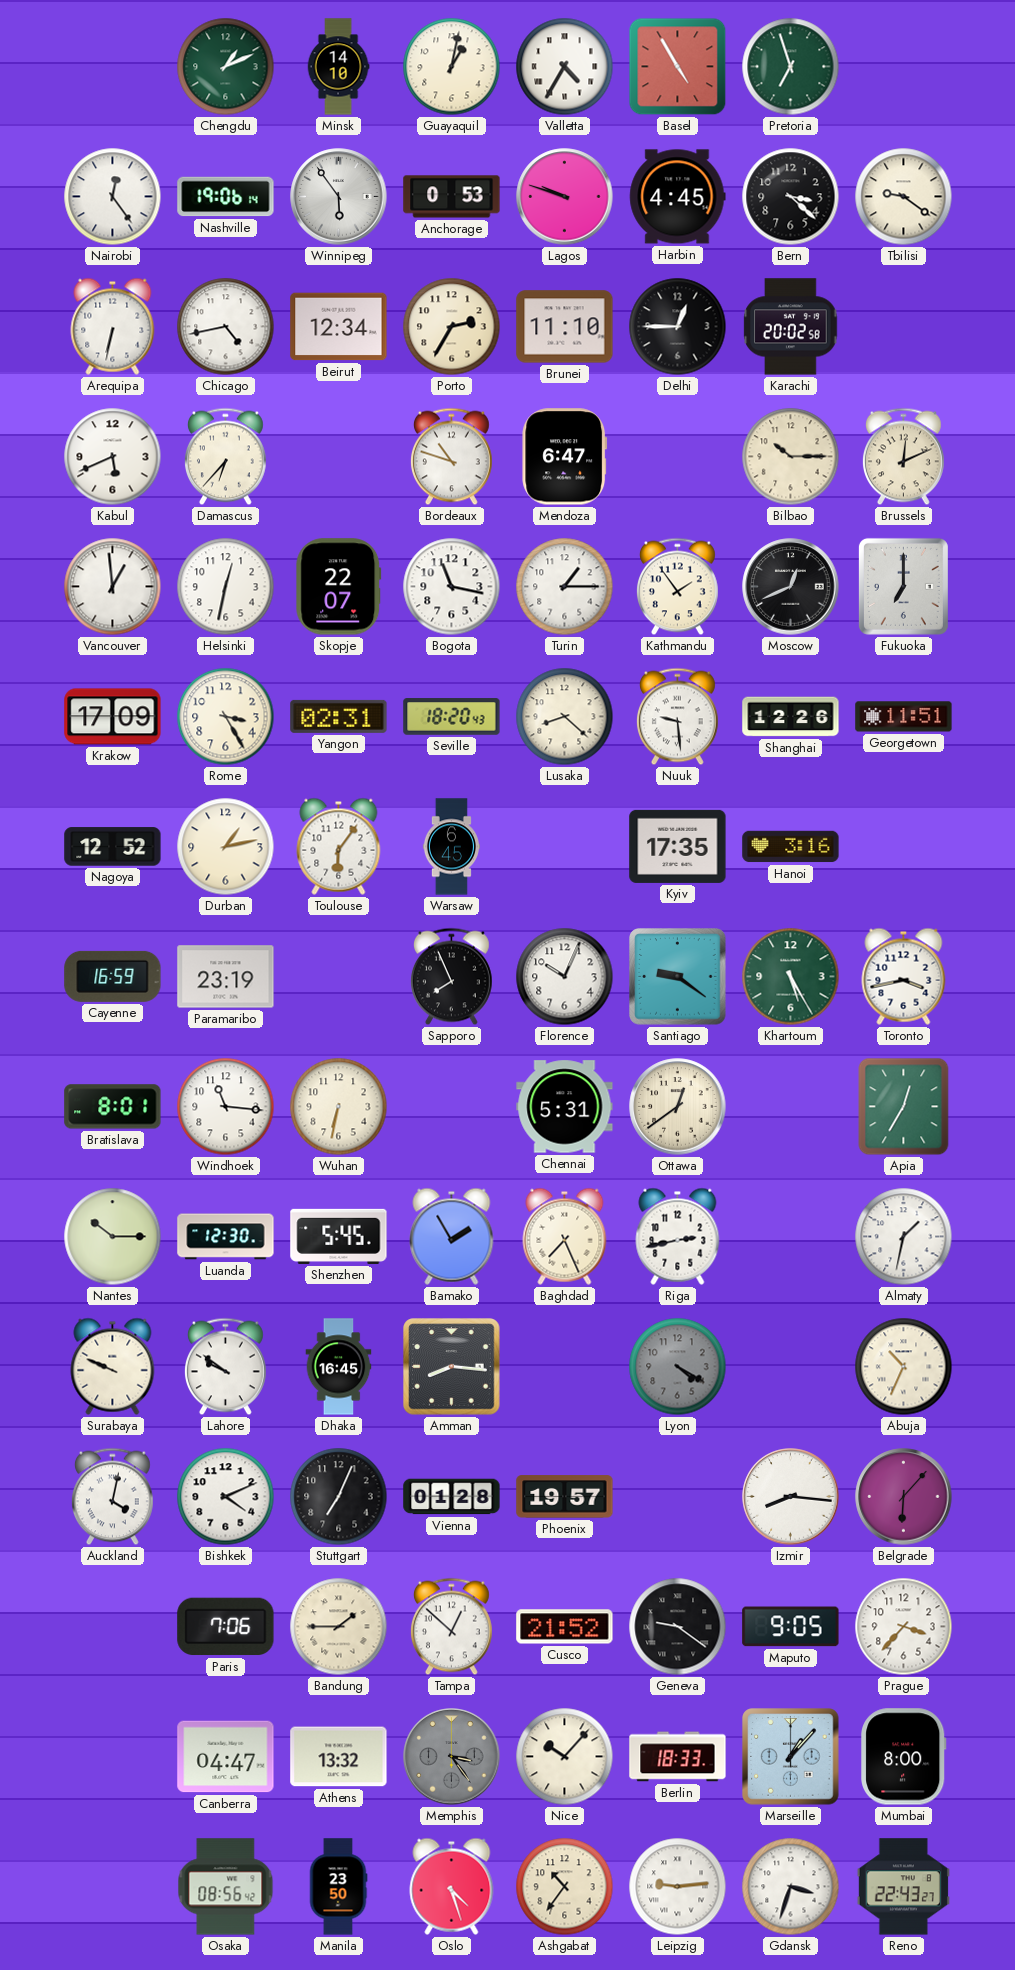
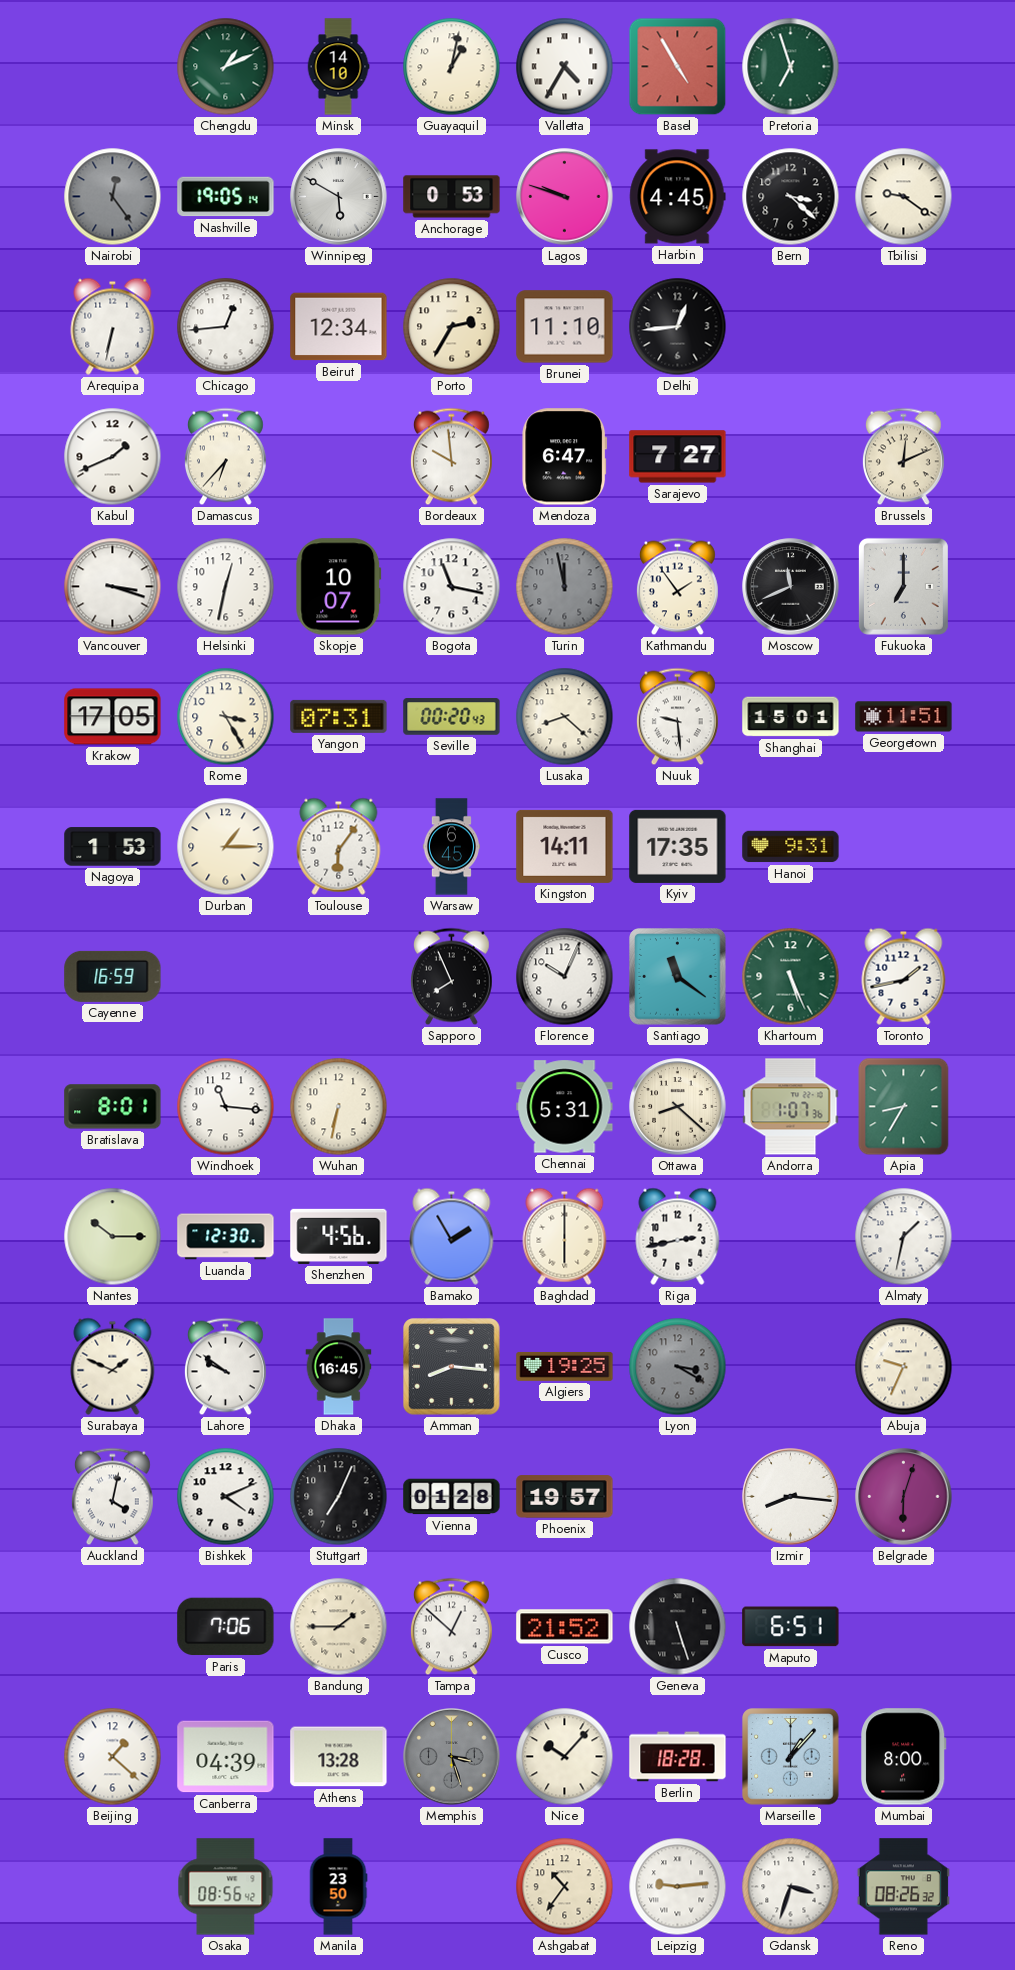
Nairobi dial: white -> grey
Nashville: 19:06 -> 19:05
Winnipeg: 5:54 -> 5:50
Chicago: 4:43 -> 12:44
Delhi: 12:45 -> 12:44
Karachi: 20:02 -> none
Kabul: 5:41 -> 1:41
Bordeaux: 10:48 -> 9:59
Sarajevo: none -> 7:27
Bilbao: 10:15 -> none
Vancouver: 12:59 -> 3:18
Skopje: 22:07 -> 10:07
Turin: 1:15 -> 11:58
Turin dial: white -> grey
Moscow: 12:41 -> 11:41
Krakow: 17:09 -> 17:05
Yangon: 02:31 -> 07:31
Seville: 18:20 -> 00:20
Shanghai: 12:26 -> 15:01
Nagoya: 12:52 -> 1:53
Durban: 1:13 -> 1:15
Kingston: none -> 14:11
Hanoi: 3:16 -> 9:31
Paramaribo: 23:19 -> none
Santiago: 9:21 -> 11:21
Khartoum: 5:25 -> 5:26
Toronto: 3:43 -> 1:43
Ottawa: 12:39 -> 8:22
Andorra: none -> 1:07
Apia: 12:35 -> 8:35
Shenzhen: 5:45 -> 4:56
Baghdad: 7:26 -> 6:00
Surabaya: 9:49 -> 1:49
Algiers: none -> 19:25
Lyon: 4:20 -> 3:20
Abuja: 10:34 -> 9:34
Belgrade: 6:07 -> 6:03
Geneva: 9:21 -> 5:27
Maputo: 9:05 -> 6:51
Prague: 3:37 -> none
Beijing: none -> 1:22
Canberra: 04:47 -> 04:39
Athens: 13:32 -> 13:28
Memphis: 3:24 -> 3:27
Berlin: 18:33 -> 18:28
Oslo: 4:27 -> none
Reno: 22:43 -> 08:26
